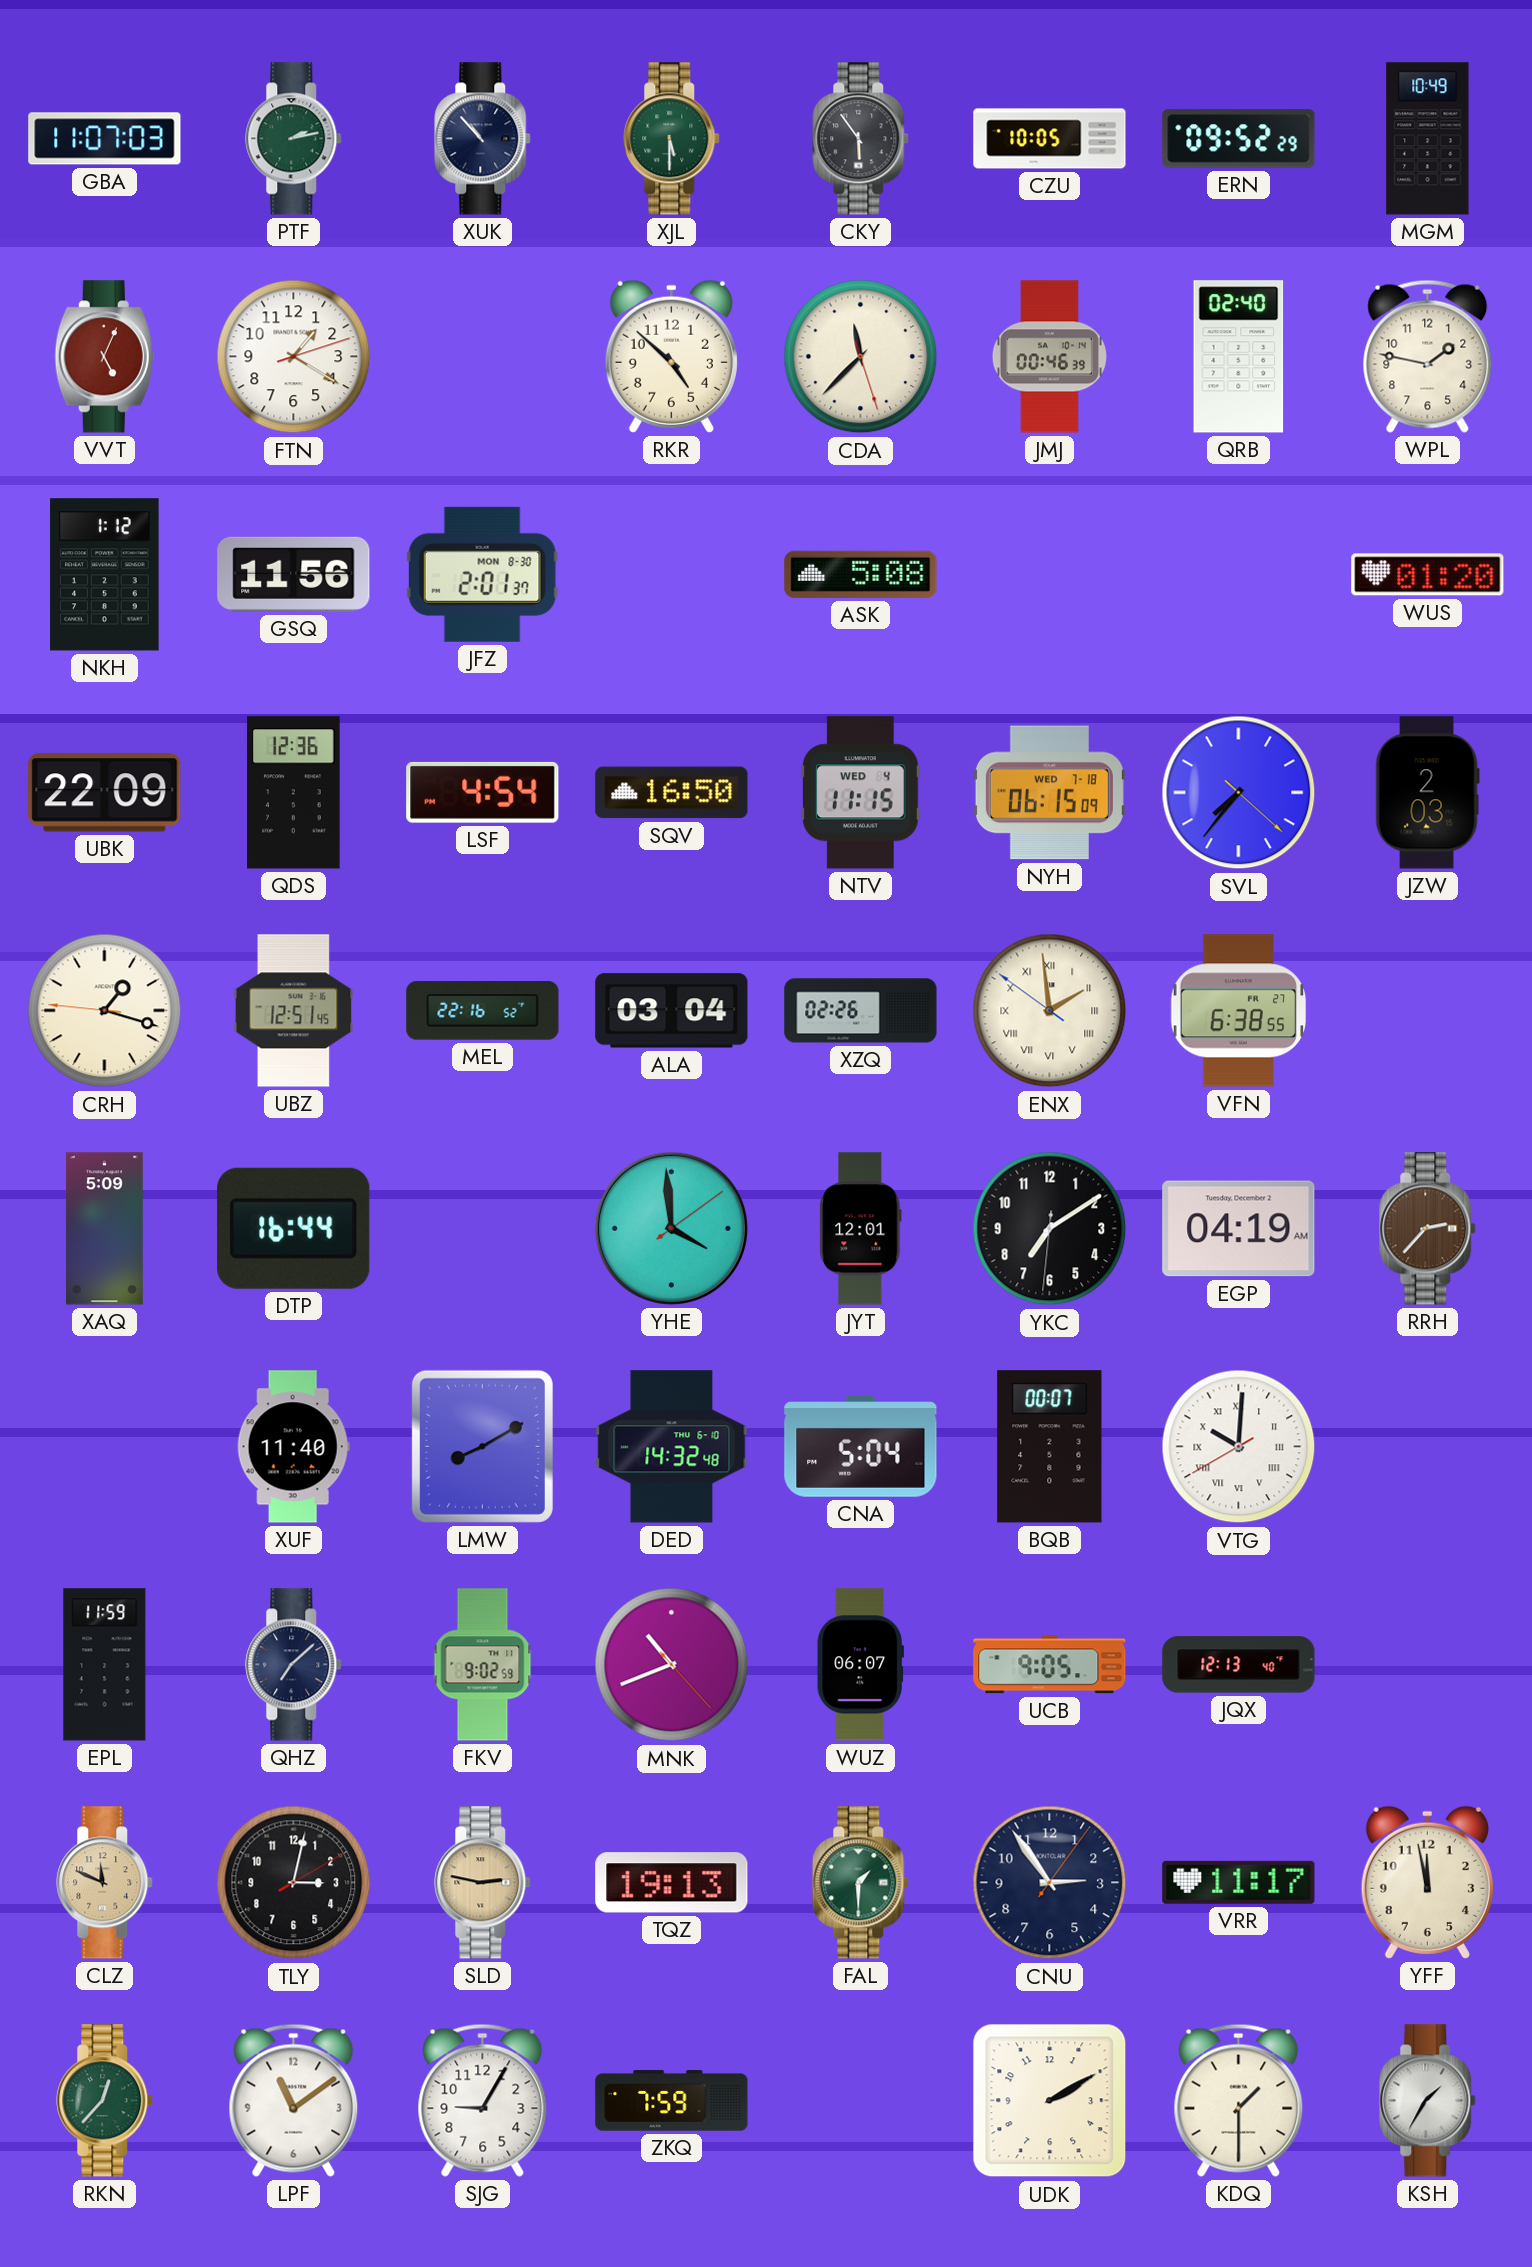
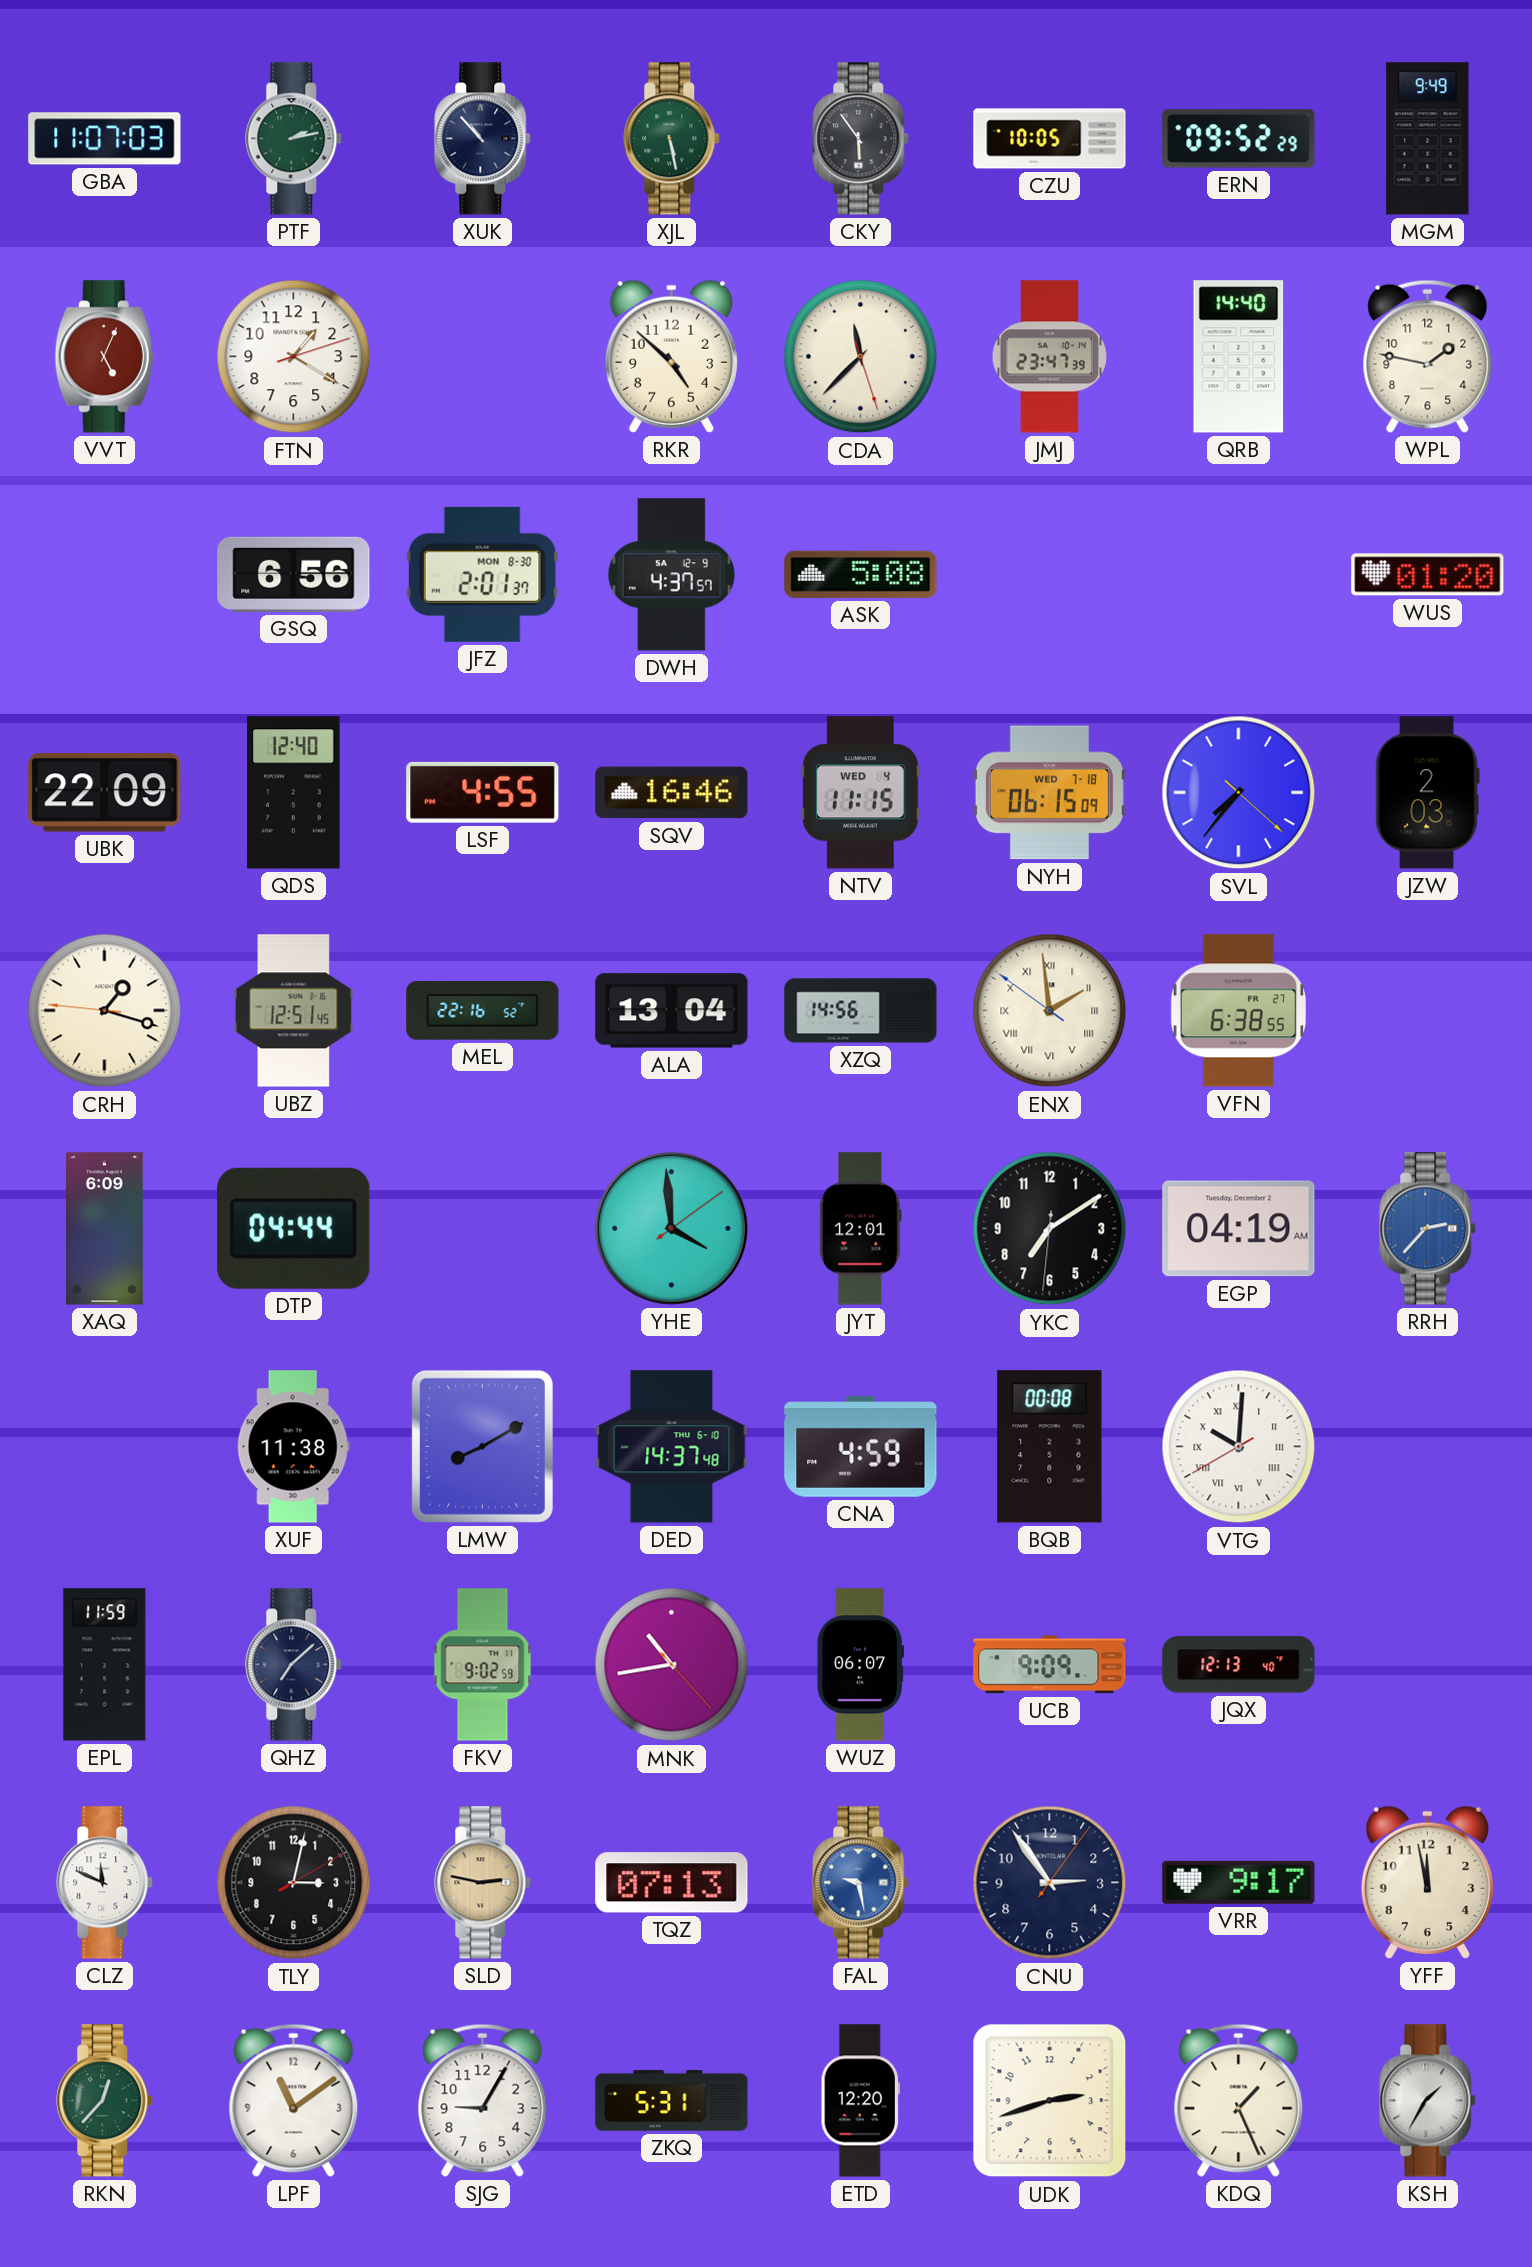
XJL: 5:30 -> 5:28
MGM: 10:49 -> 9:49
JMJ: 00:46 -> 23:47
QRB: 02:40 -> 14:40
NKH: 1:12 -> none
GSQ: 11:56 -> 6:56
DWH: none -> 4:37
QDS: 12:36 -> 12:40
LSF: 4:54 -> 4:55
SQV: 16:50 -> 16:46
ALA: 03:04 -> 13:04
XZQ: 02:26 -> 14:56
XAQ: 5:09 -> 6:09
DTP: 16:44 -> 04:44
RRH dial: brown -> blue
XUF: 11:40 -> 11:38
DED: 14:32 -> 14:37
CNA: 5:04 -> 4:59
BQB: 00:07 -> 00:08
MNK: 10:41 -> 10:43
UCB: 9:05 -> 9:09
CLZ dial: champagne -> white
TQZ: 19:13 -> 07:13
FAL: 1:30 -> 9:28
FAL dial: green -> blue
VRR: 11:17 -> 9:17
ZKQ: 7:59 -> 5:31
ETD: none -> 12:20
UDK: 2:10 -> 2:42
KDQ: 1:30 -> 1:26
